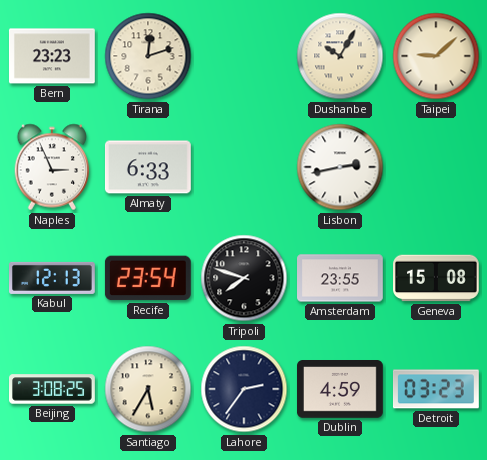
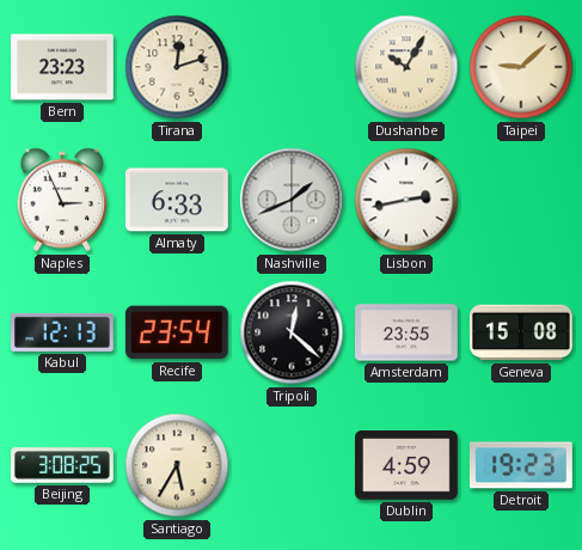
Nashville: none -> 1:41
Tripoli: 7:48 -> 12:22
Lahore: 2:36 -> none
Detroit: 03:23 -> 19:23
